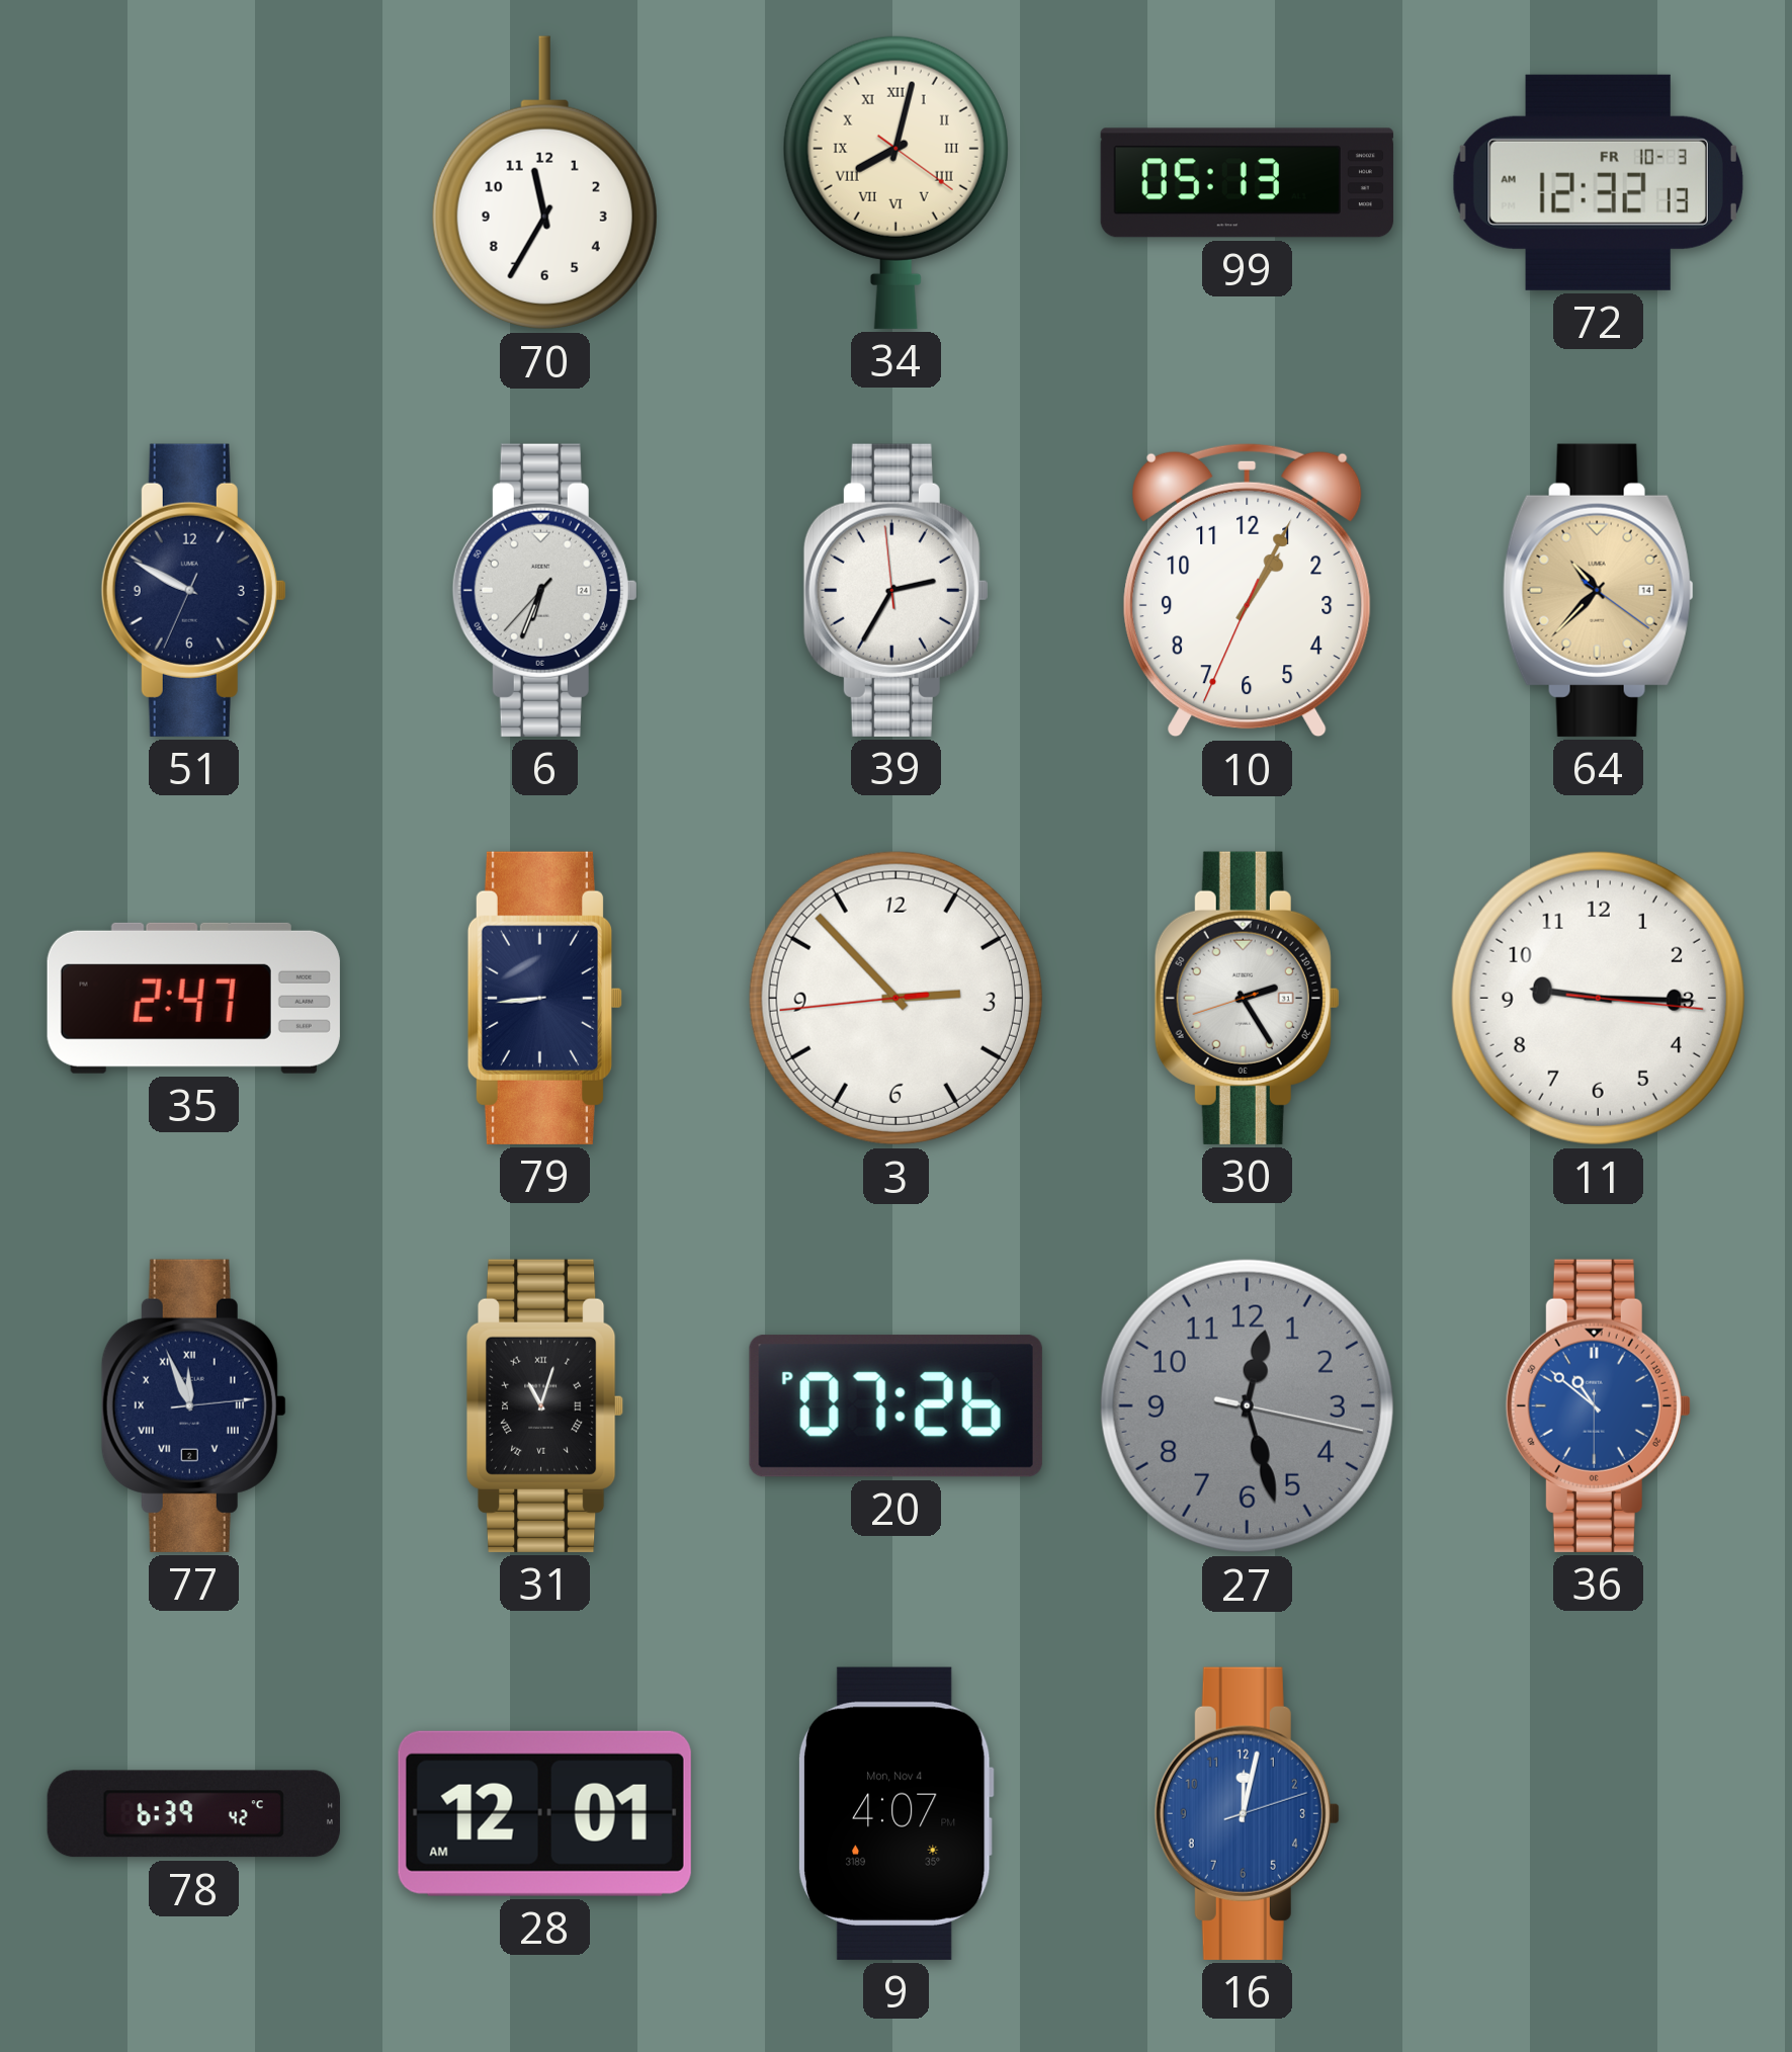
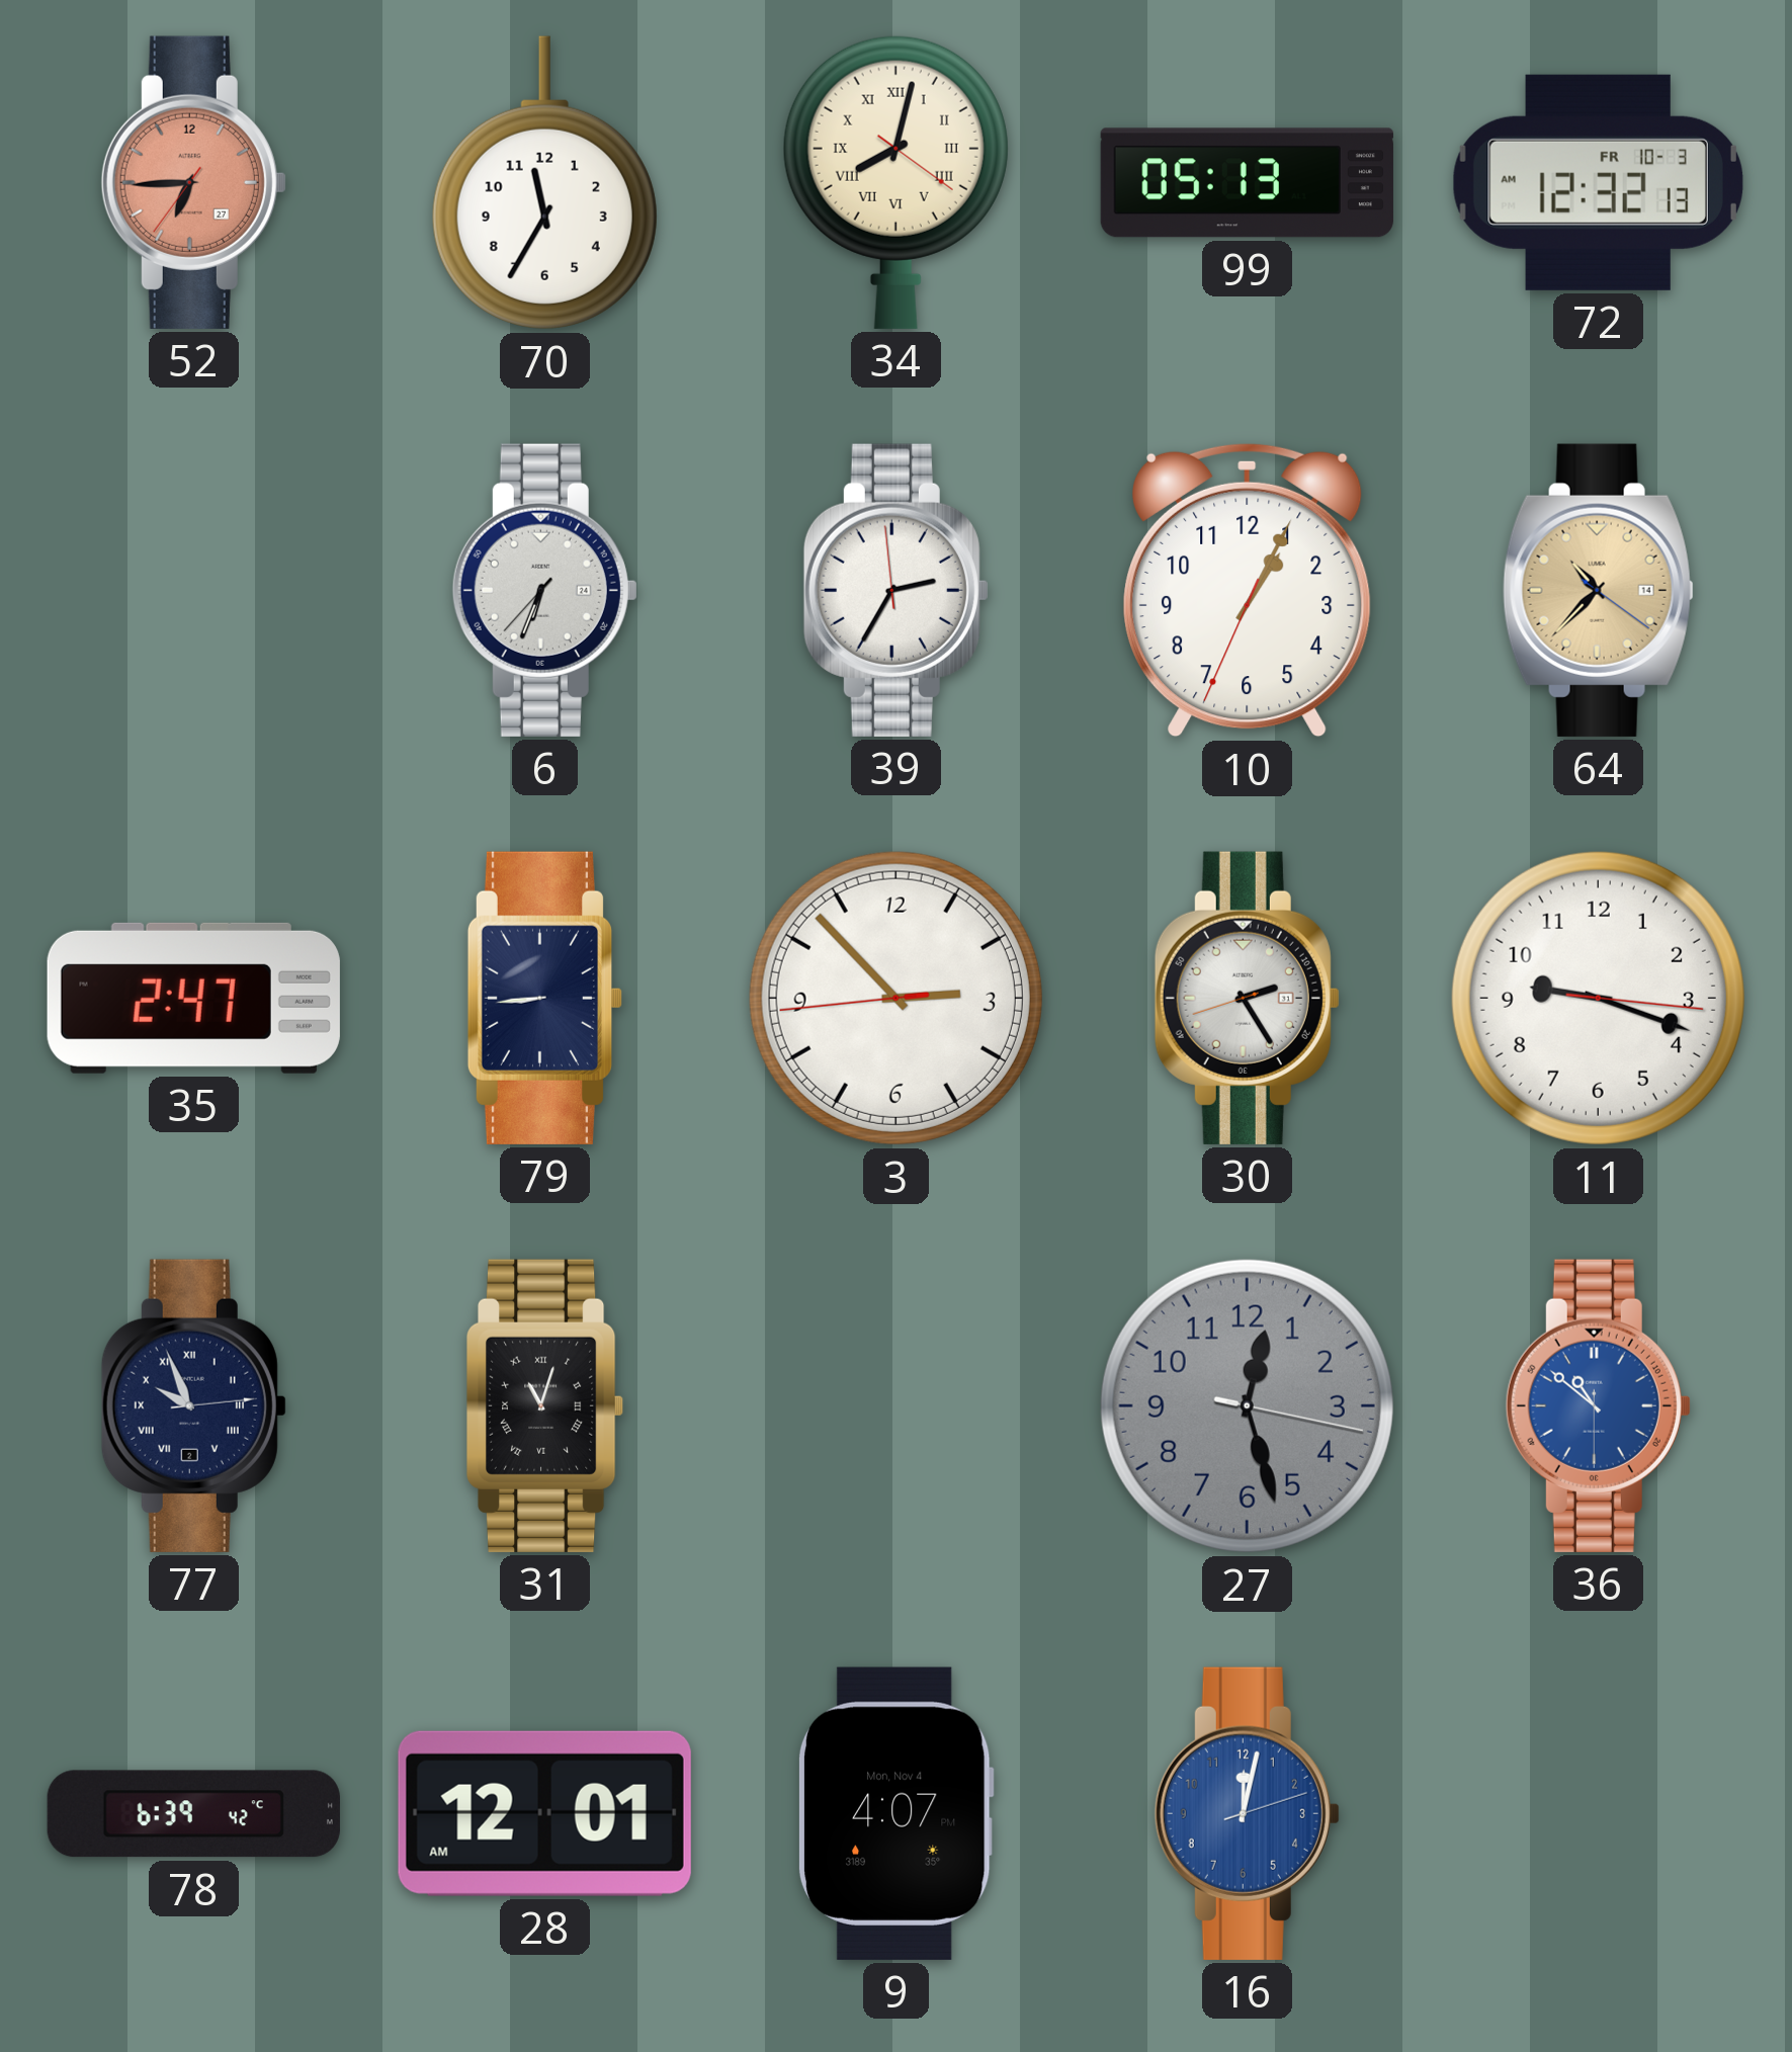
52: none -> 6:44
51: 9:49 -> none
11: 9:15 -> 9:18
77: 11:56 -> 9:56
20: 07:26 -> none
